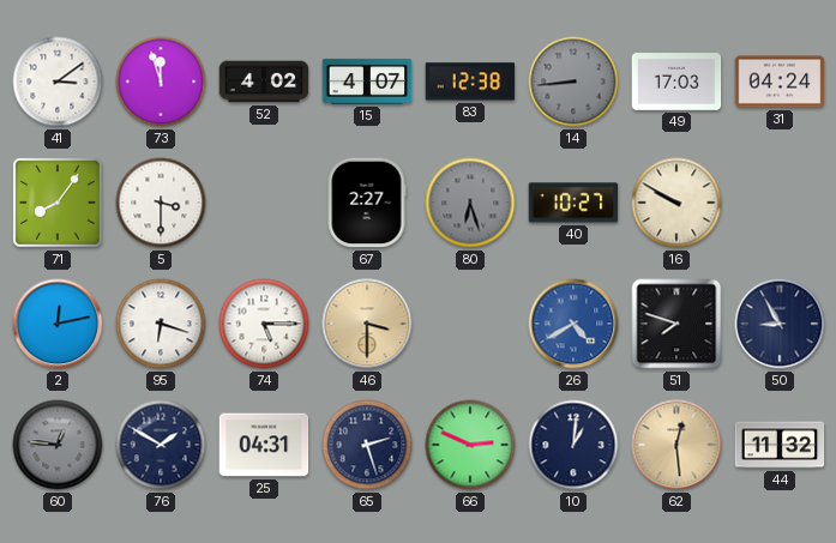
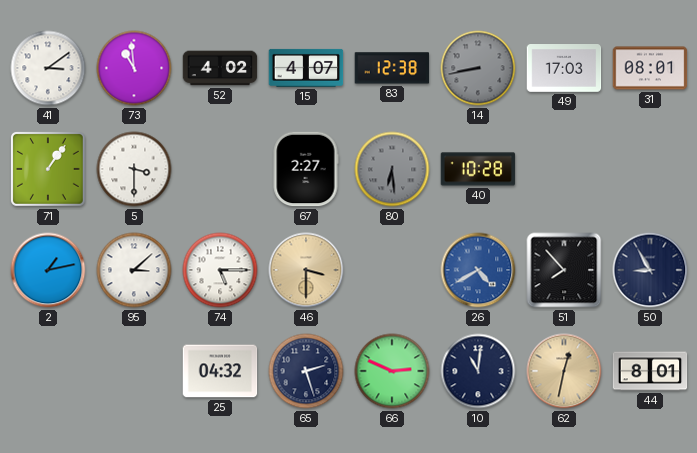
73: 11:57 -> 10:59
14: 8:44 -> 8:43
31: 04:24 -> 08:01
71: 8:06 -> 1:06
80: 6:27 -> 6:29
40: 10:27 -> 10:28
16: 9:50 -> none
2: 12:13 -> 1:13
95: 6:18 -> 3:08
51: 7:48 -> 7:53
60: 12:46 -> none
76: 1:50 -> none
25: 04:31 -> 04:32
10: 1:01 -> 11:01
62: 12:29 -> 12:32
44: 11:32 -> 8:01
